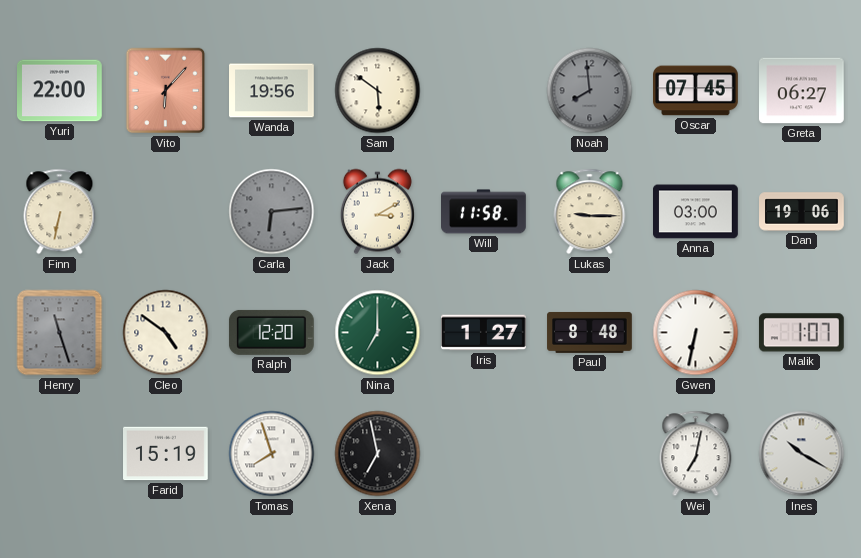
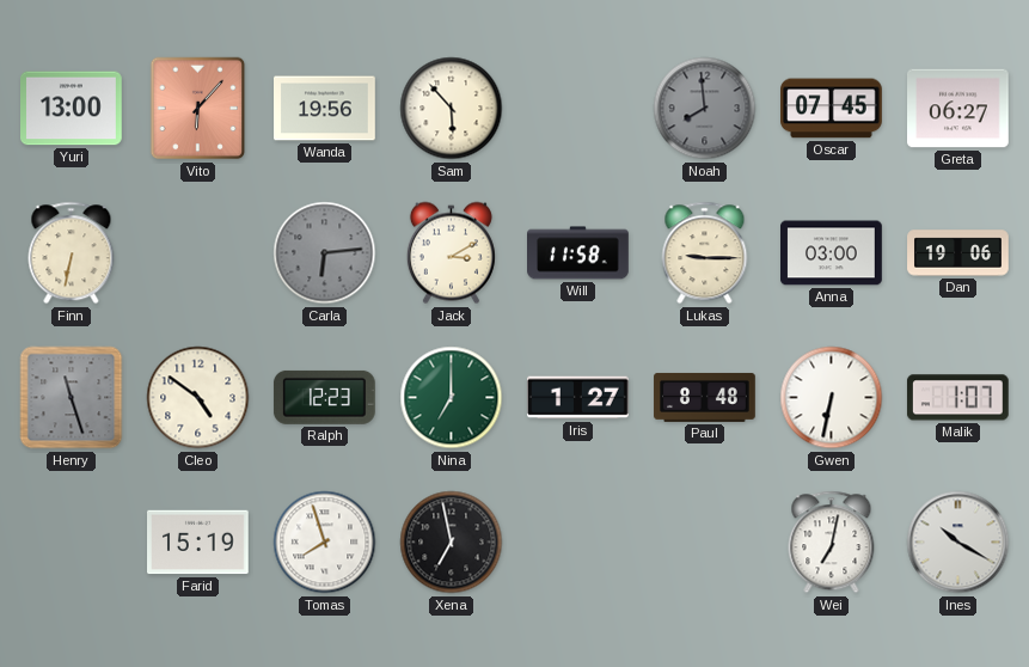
Yuri: 22:00 -> 13:00
Sam: 5:51 -> 5:53
Ralph: 12:20 -> 12:23
